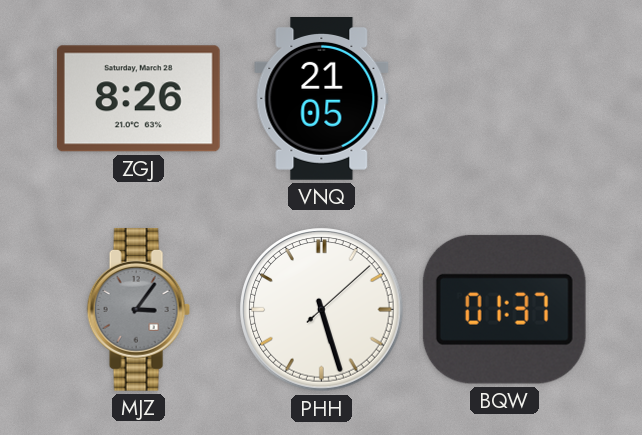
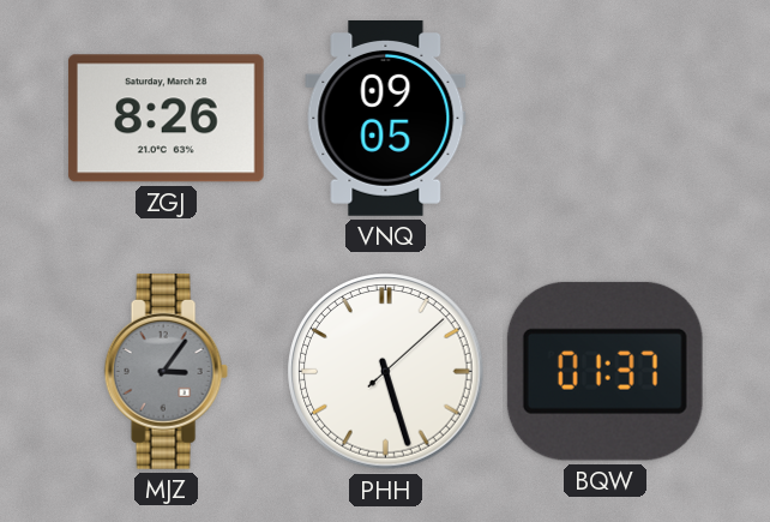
VNQ: 21:05 -> 09:05
